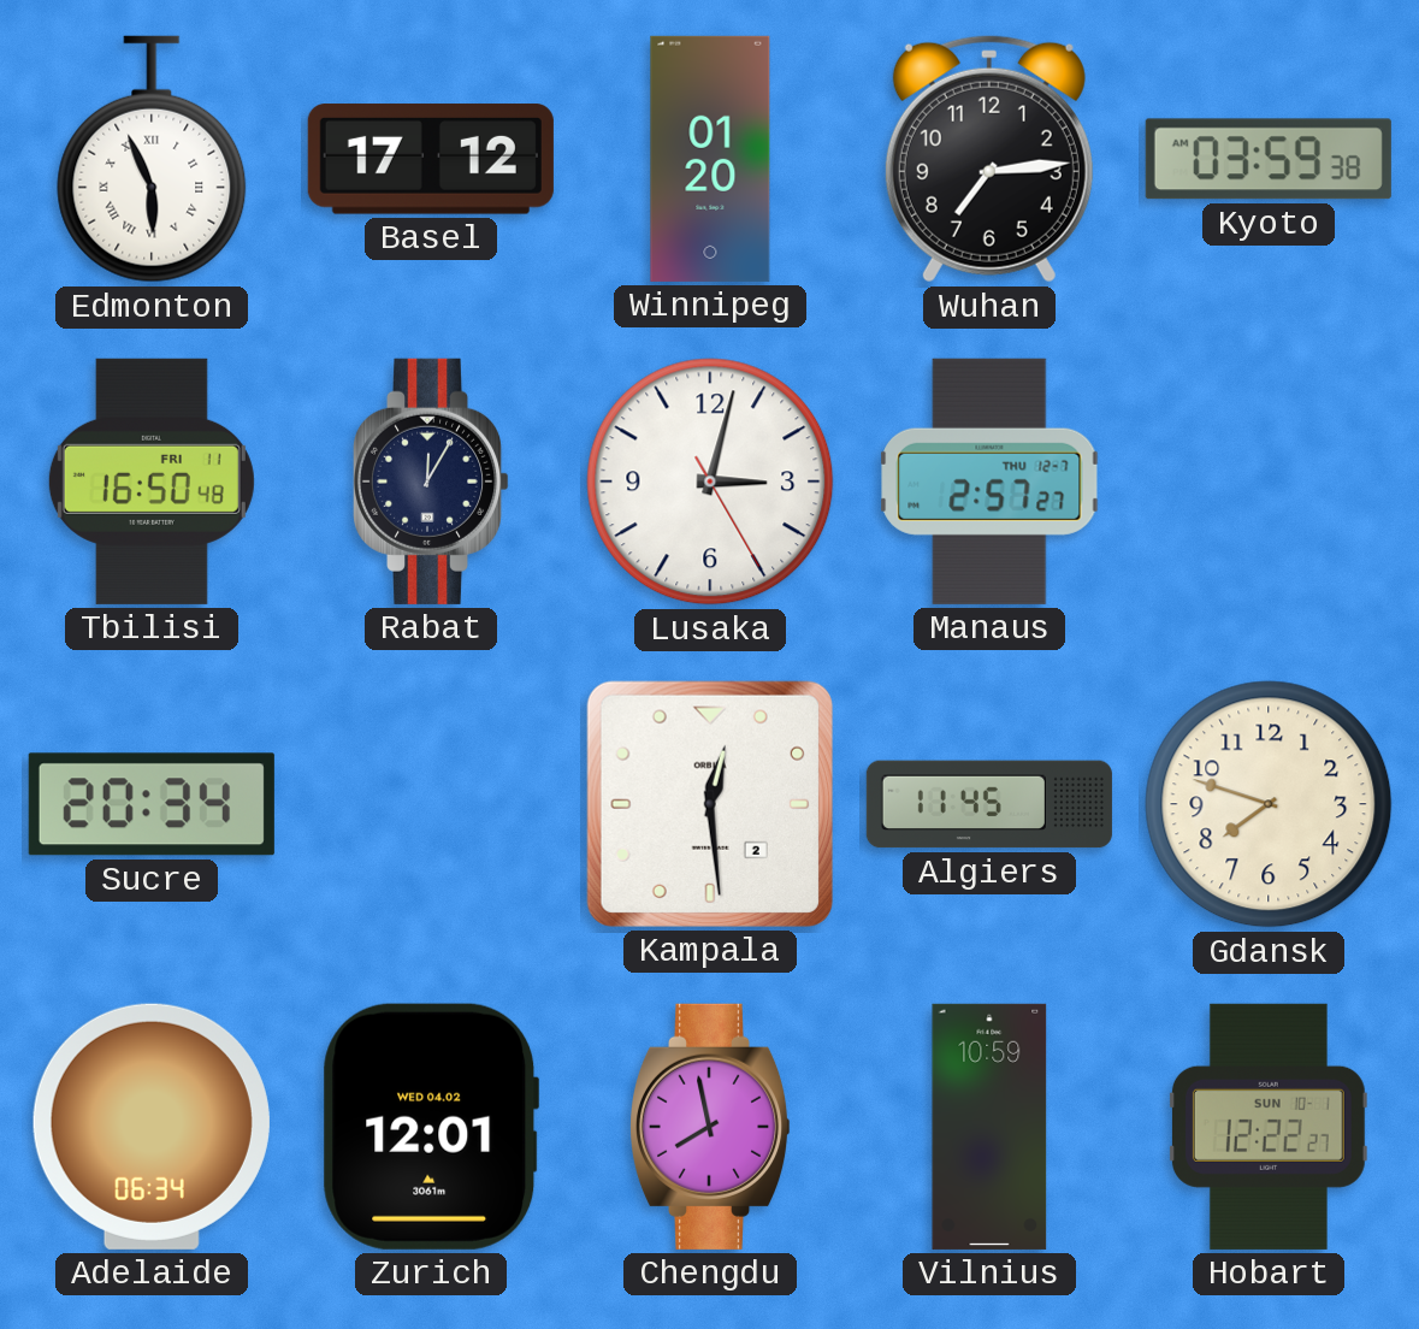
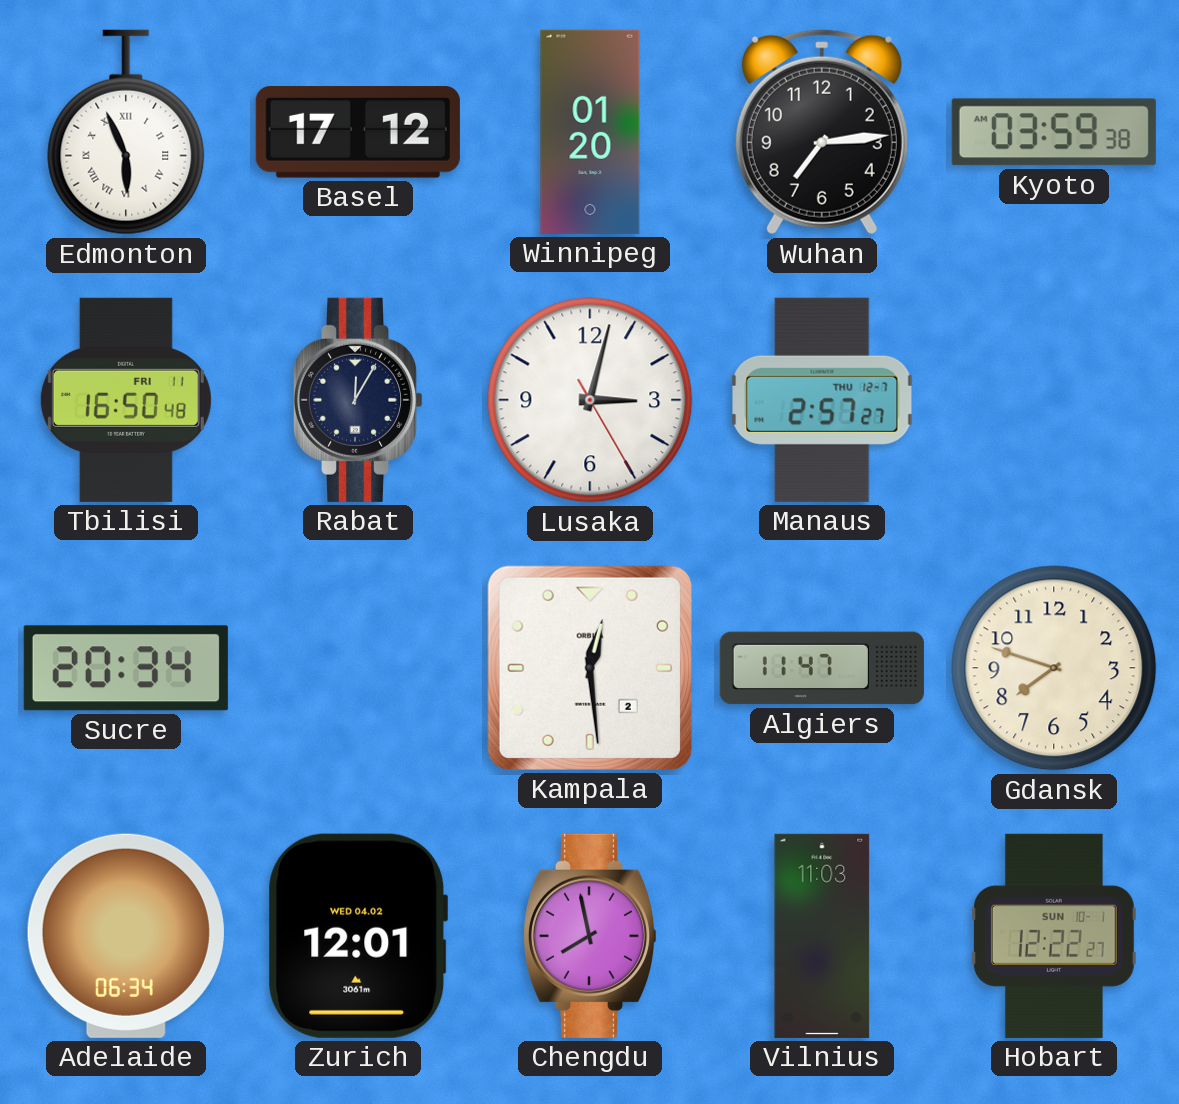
Algiers: 11:45 -> 11:47
Vilnius: 10:59 -> 11:03
